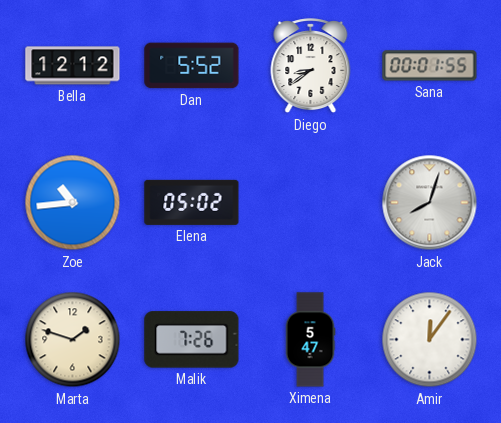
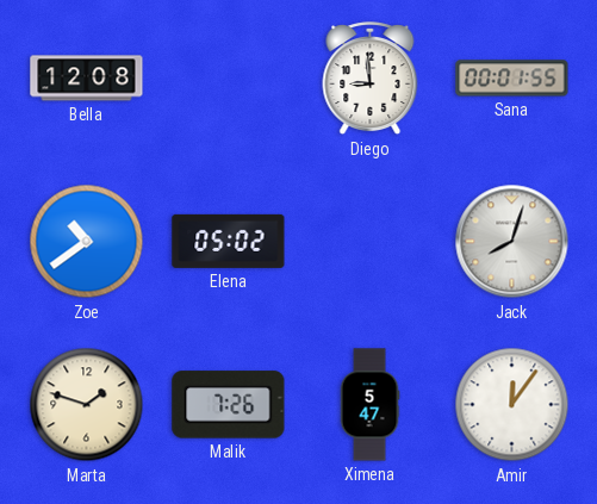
Bella: 12:12 -> 12:08
Dan: 5:52 -> none
Diego: 8:39 -> 8:59
Zoe: 10:44 -> 10:39
